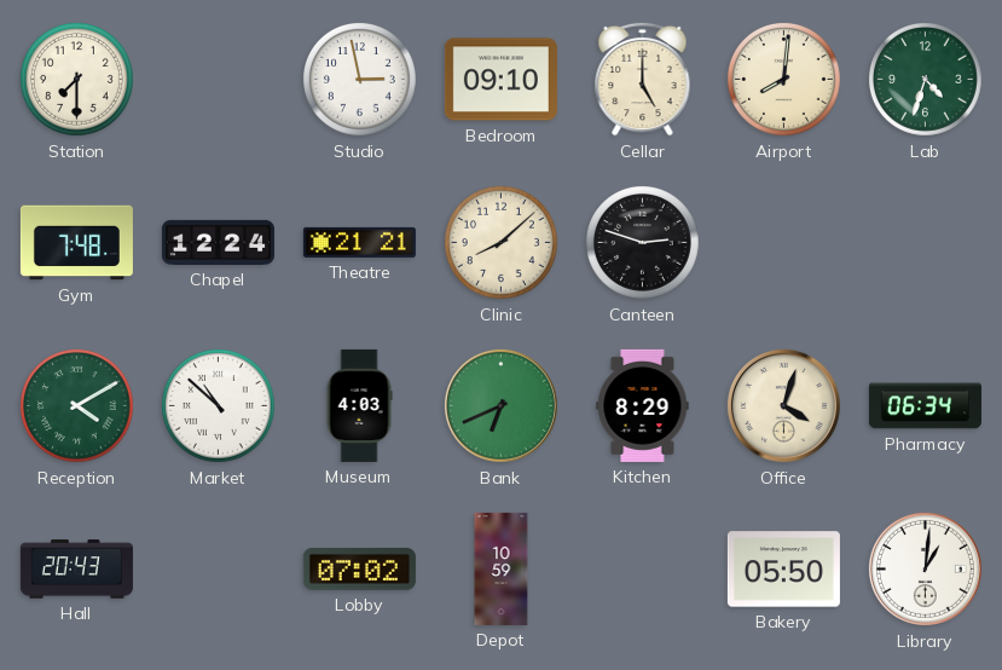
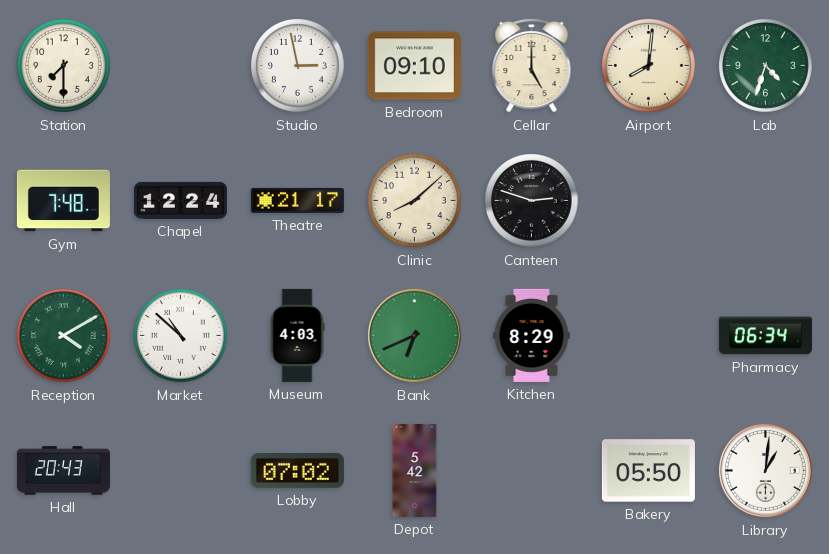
Theatre: 21:21 -> 21:17
Office: 4:03 -> none
Depot: 10:59 -> 5:42
